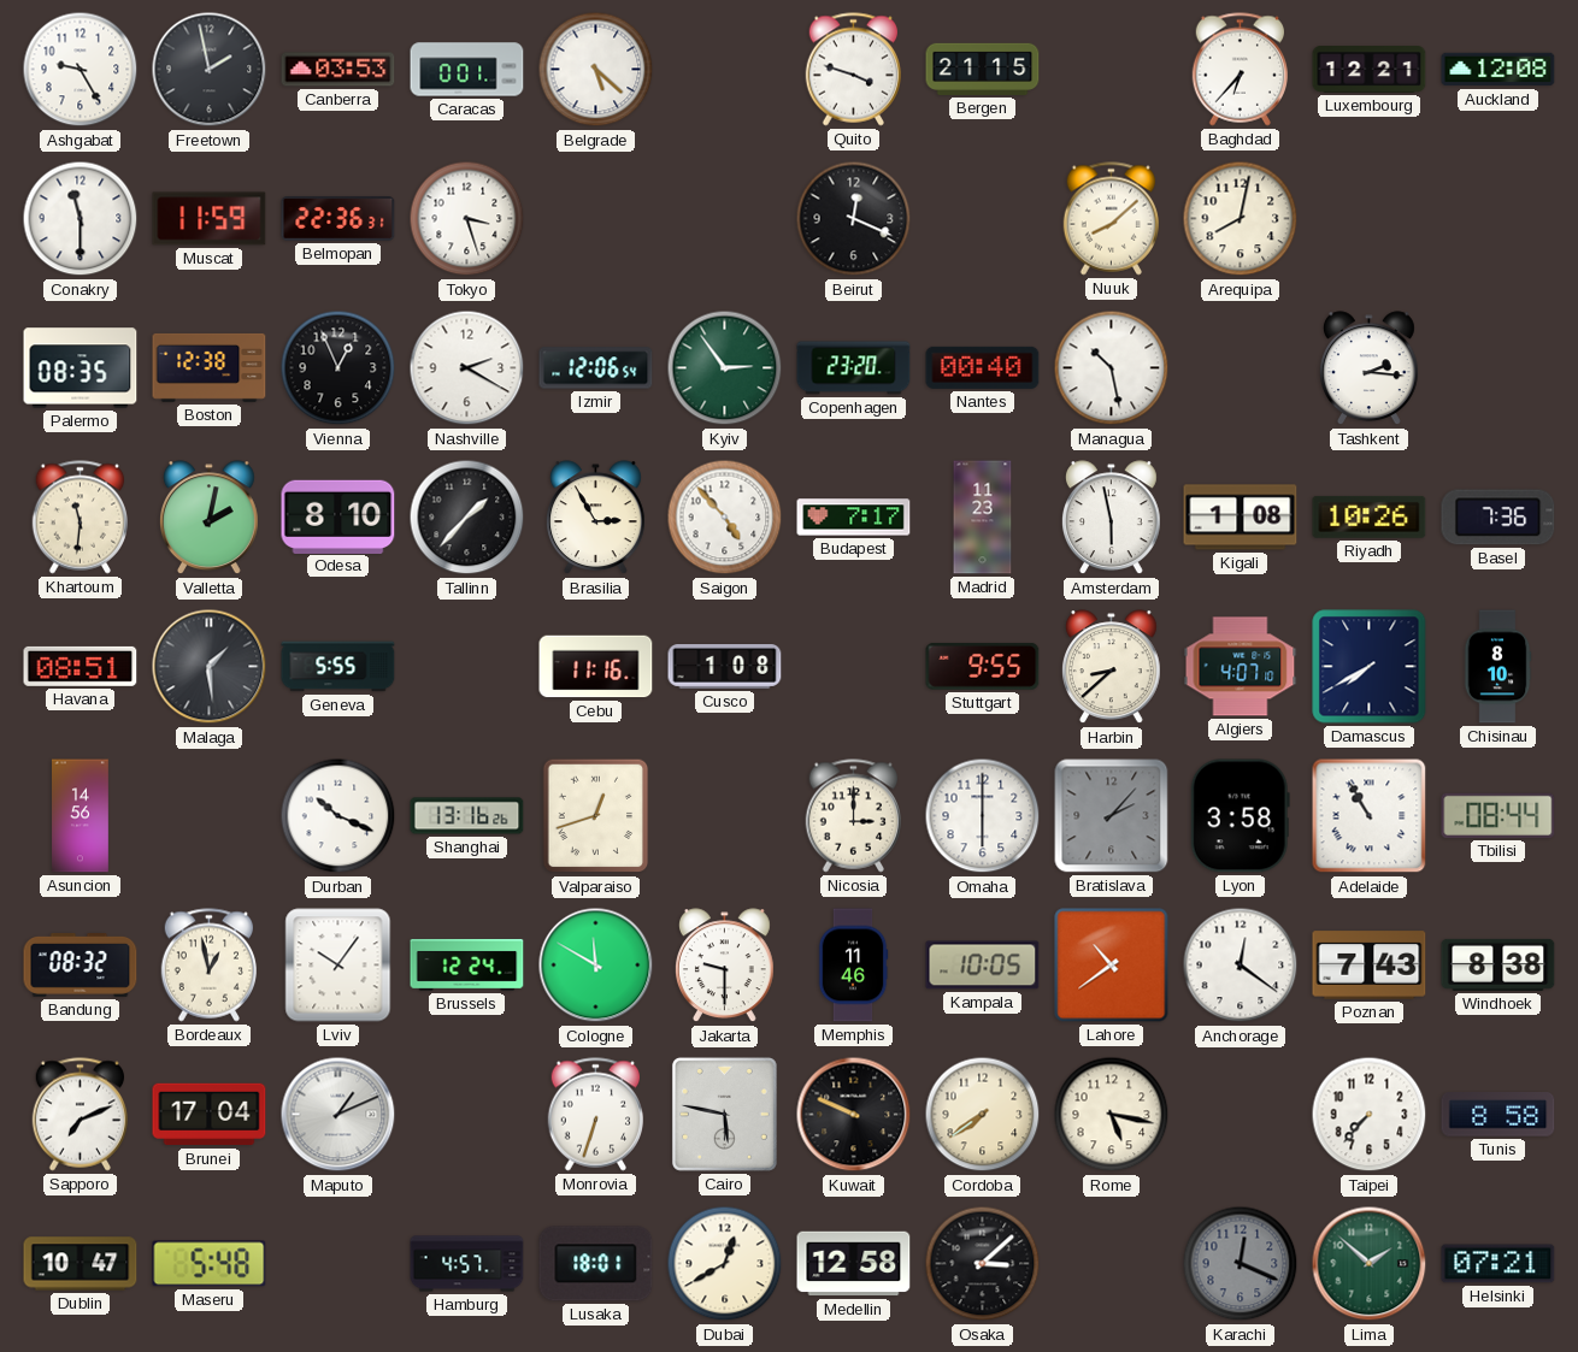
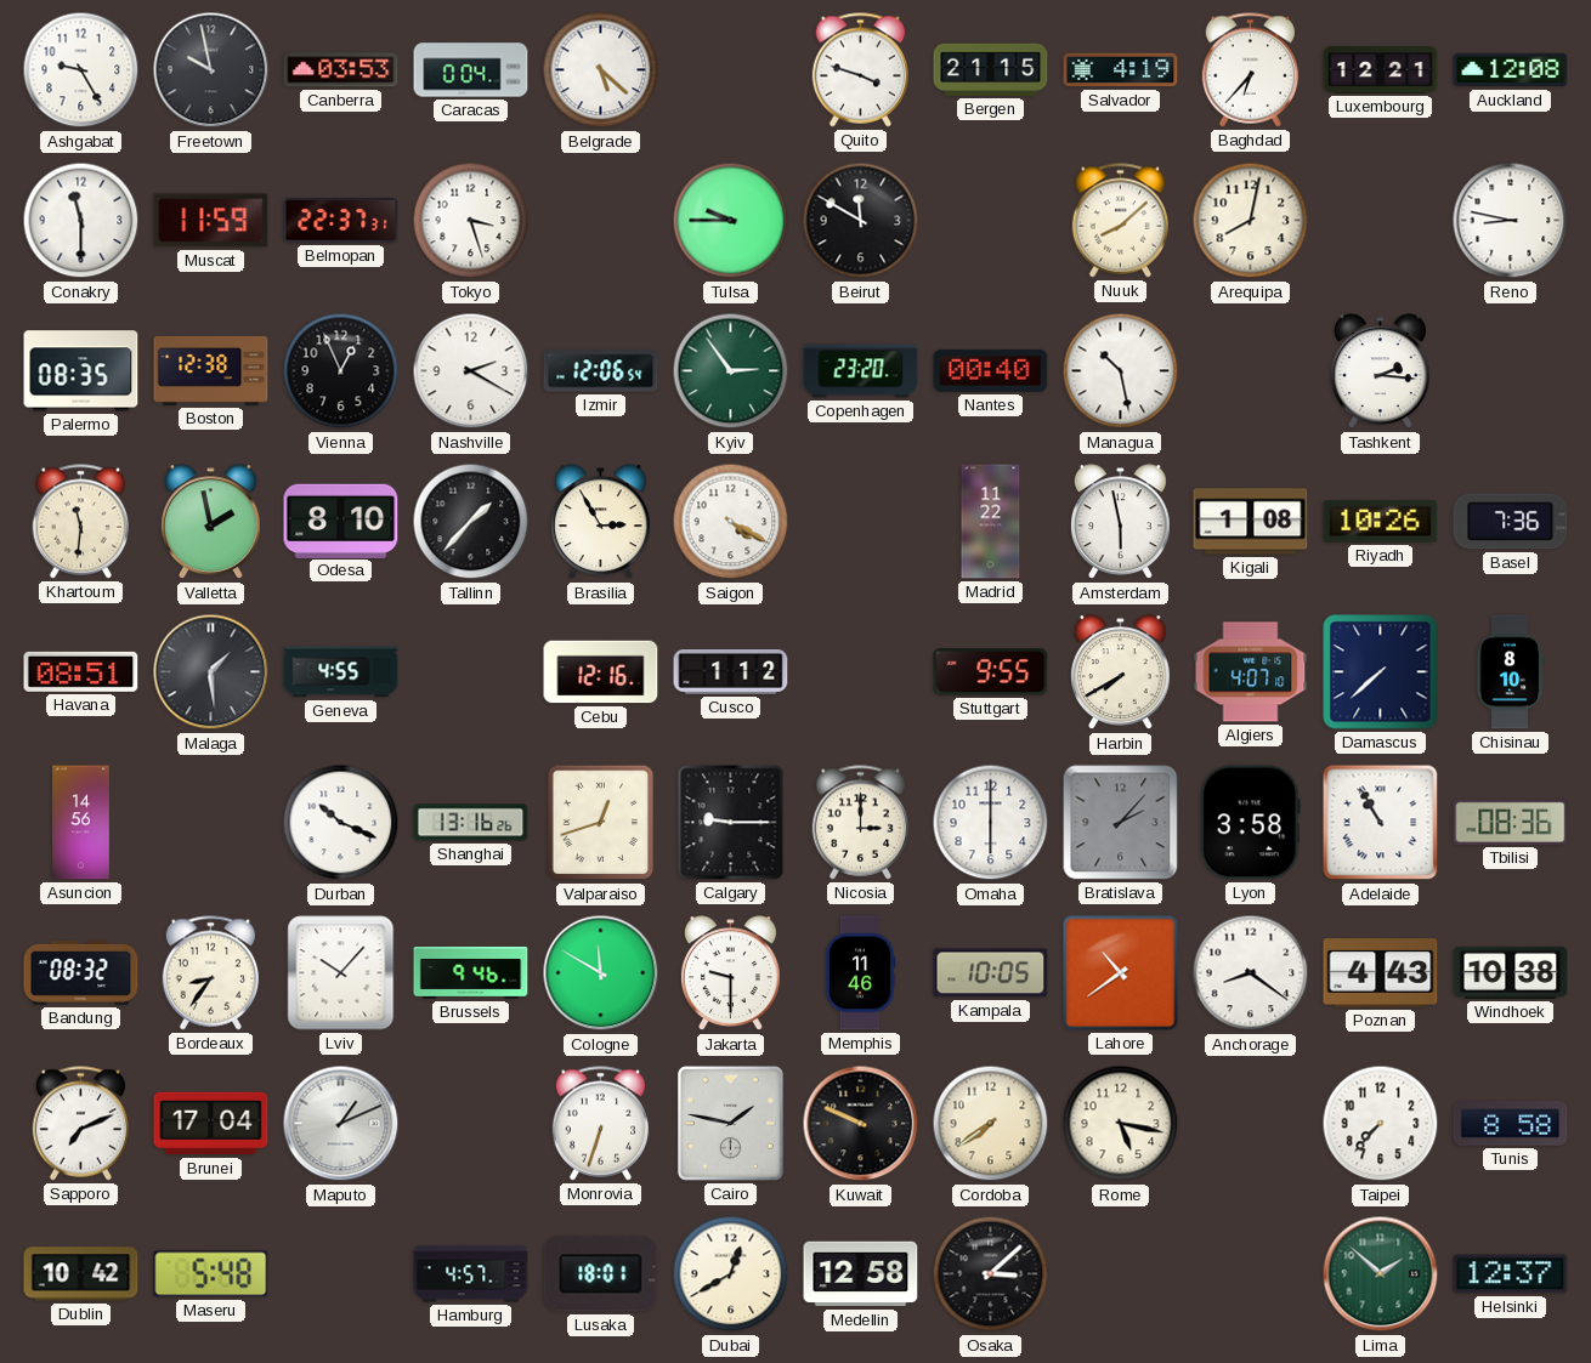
Freetown: 1:58 -> 9:58
Caracas: 0:01 -> 0:04
Salvador: none -> 4:19
Belmopan: 22:36 -> 22:37
Tulsa: none -> 9:45
Beirut: 12:19 -> 11:50
Reno: none -> 8:47
Valletta: 2:02 -> 1:58
Saigon: 4:53 -> 4:20
Budapest: 7:17 -> none
Madrid: 11:23 -> 11:22
Geneva: 5:55 -> 4:55
Cebu: 11:16 -> 12:16
Cusco: 1:08 -> 1:12
Harbin: 8:38 -> 7:40
Damascus: 7:40 -> 7:38
Calgary: none -> 9:15
Tbilisi: 08:44 -> 08:36
Bordeaux: 12:58 -> 8:36
Lviv: 10:06 -> 10:07
Brussels: 12:24 -> 9:46
Anchorage: 12:21 -> 8:21
Poznan: 7:43 -> 4:43
Windhoek: 8:38 -> 10:38
Cairo: 5:47 -> 1:47
Dublin: 10:47 -> 10:42
Karachi: 12:19 -> none
Helsinki: 07:21 -> 12:37
